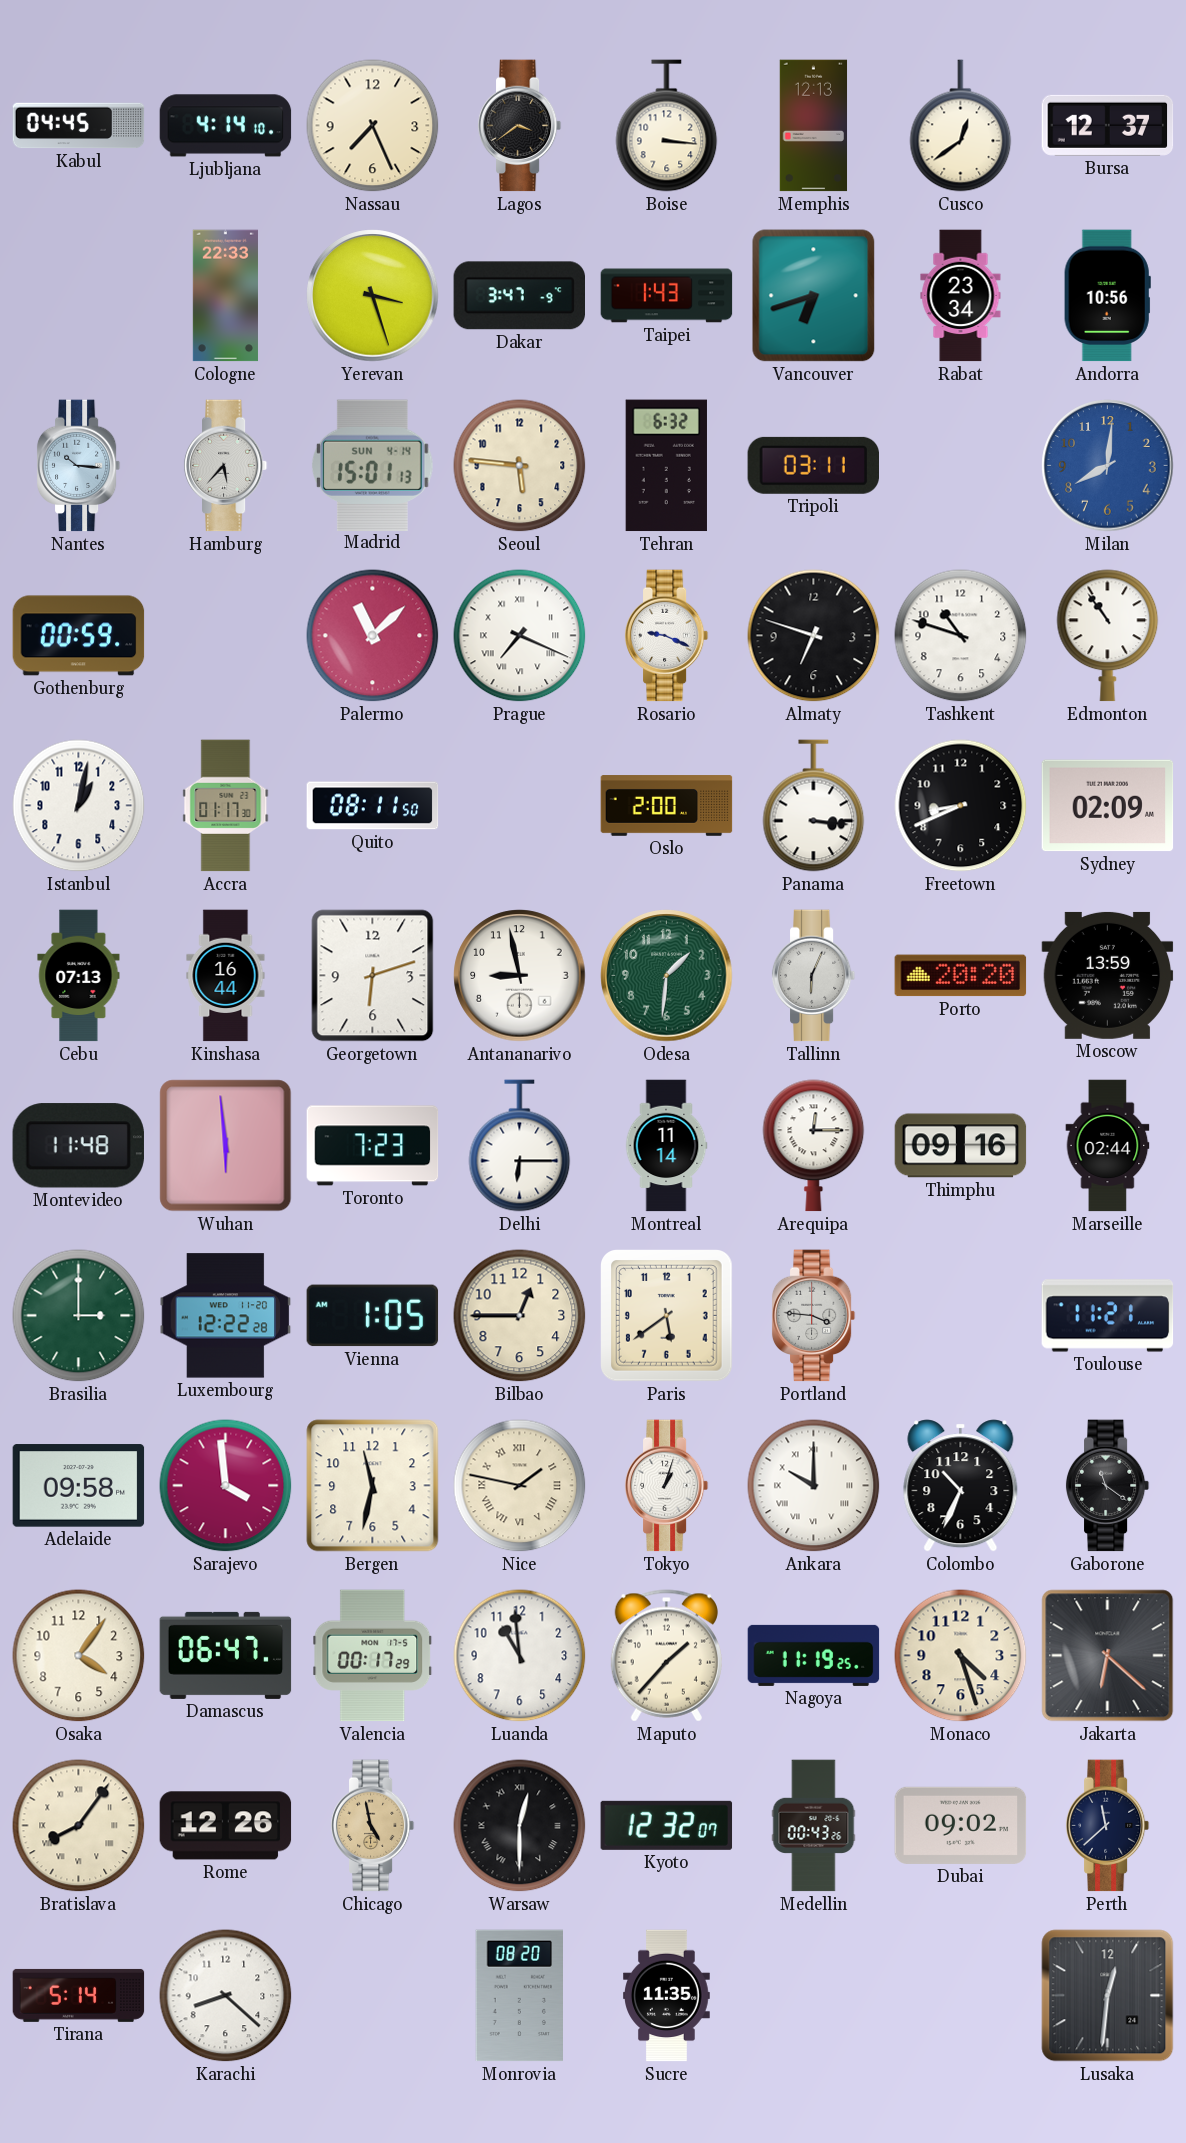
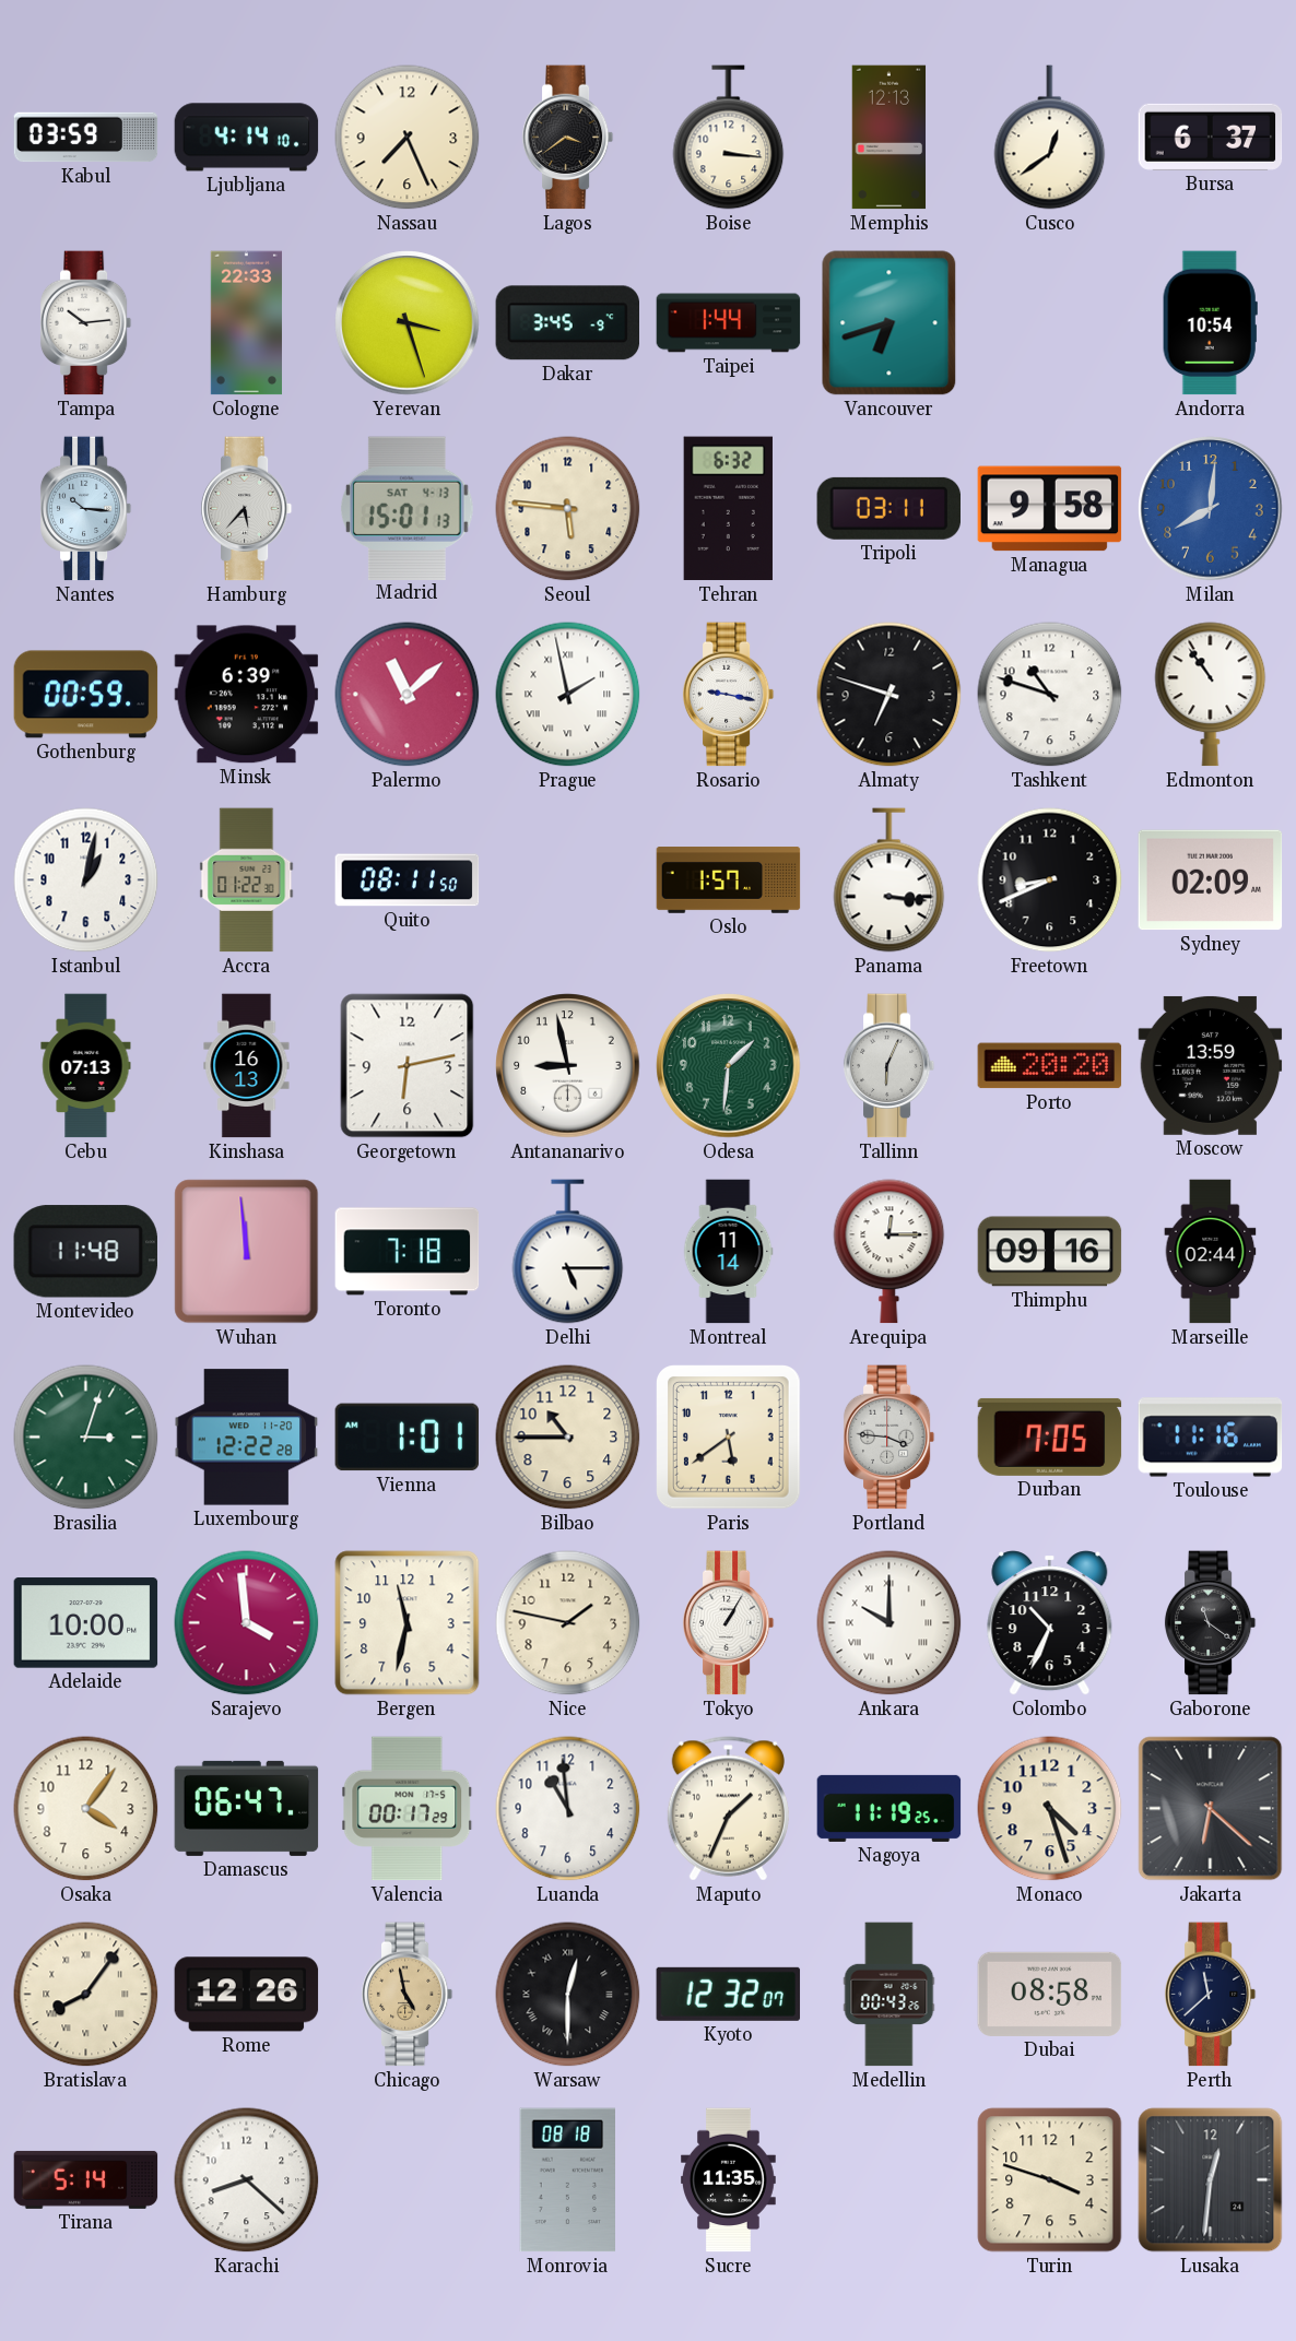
Kabul: 04:45 -> 03:59
Bursa: 12:37 -> 6:37
Tampa: none -> 10:14
Dakar: 3:47 -> 3:45
Taipei: 1:43 -> 1:44
Rabat: 23:34 -> none
Andorra: 10:56 -> 10:54
Madrid date: SUN 4-14 -> SAT 4-13
Managua: none -> 9:58
Minsk: none -> 6:39
Prague: 7:19 -> 1:58
Rosario: 9:19 -> 9:17
Accra: 01:17 -> 01:22
Oslo: 2:00 -> 1:57
Kinshasa: 16:44 -> 16:13
Georgetown: 6:12 -> 6:13
Wuhan: 5:59 -> 11:59
Toronto: 7:23 -> 7:18
Delhi: 6:15 -> 5:15
Brasilia: 3:00 -> 3:03
Vienna: 1:05 -> 1:01
Bilbao: 12:45 -> 10:45
Durban: none -> 7:05
Toulouse: 11:21 -> 11:16
Adelaide: 09:58 -> 10:00
Nice numerals: Roman -> Arabic
Tokyo: 1:03 -> 1:05
Maputo: 1:37 -> 1:34
Dubai: 09:02 -> 08:58
Monrovia: 08:20 -> 08:18
Turin: none -> 3:48
